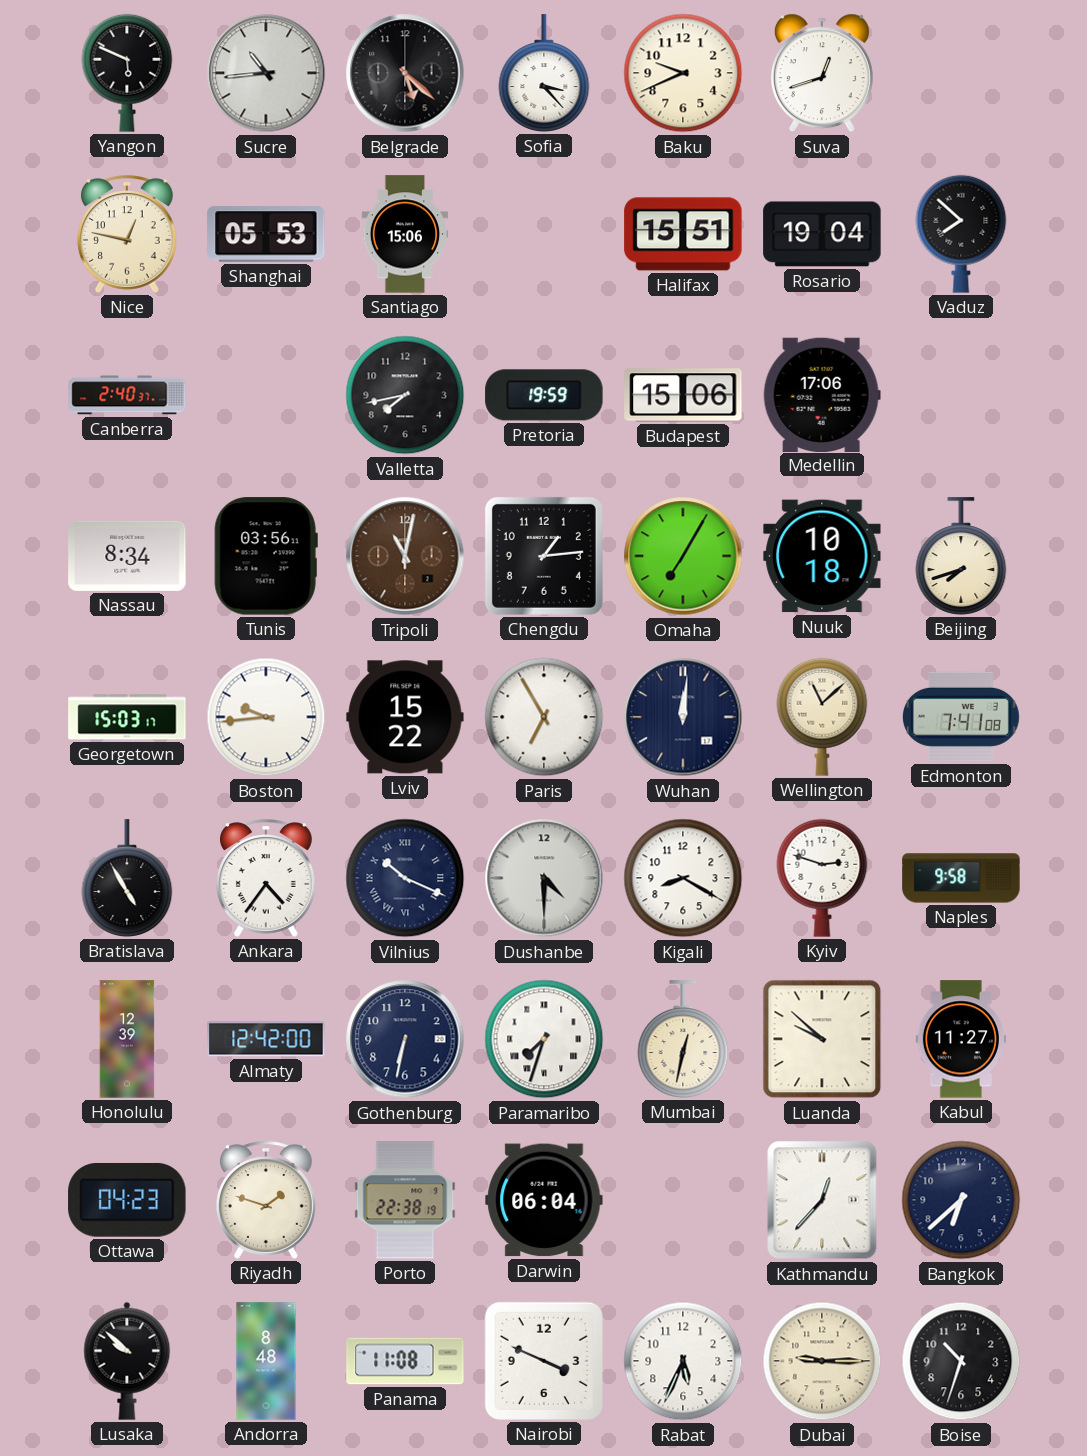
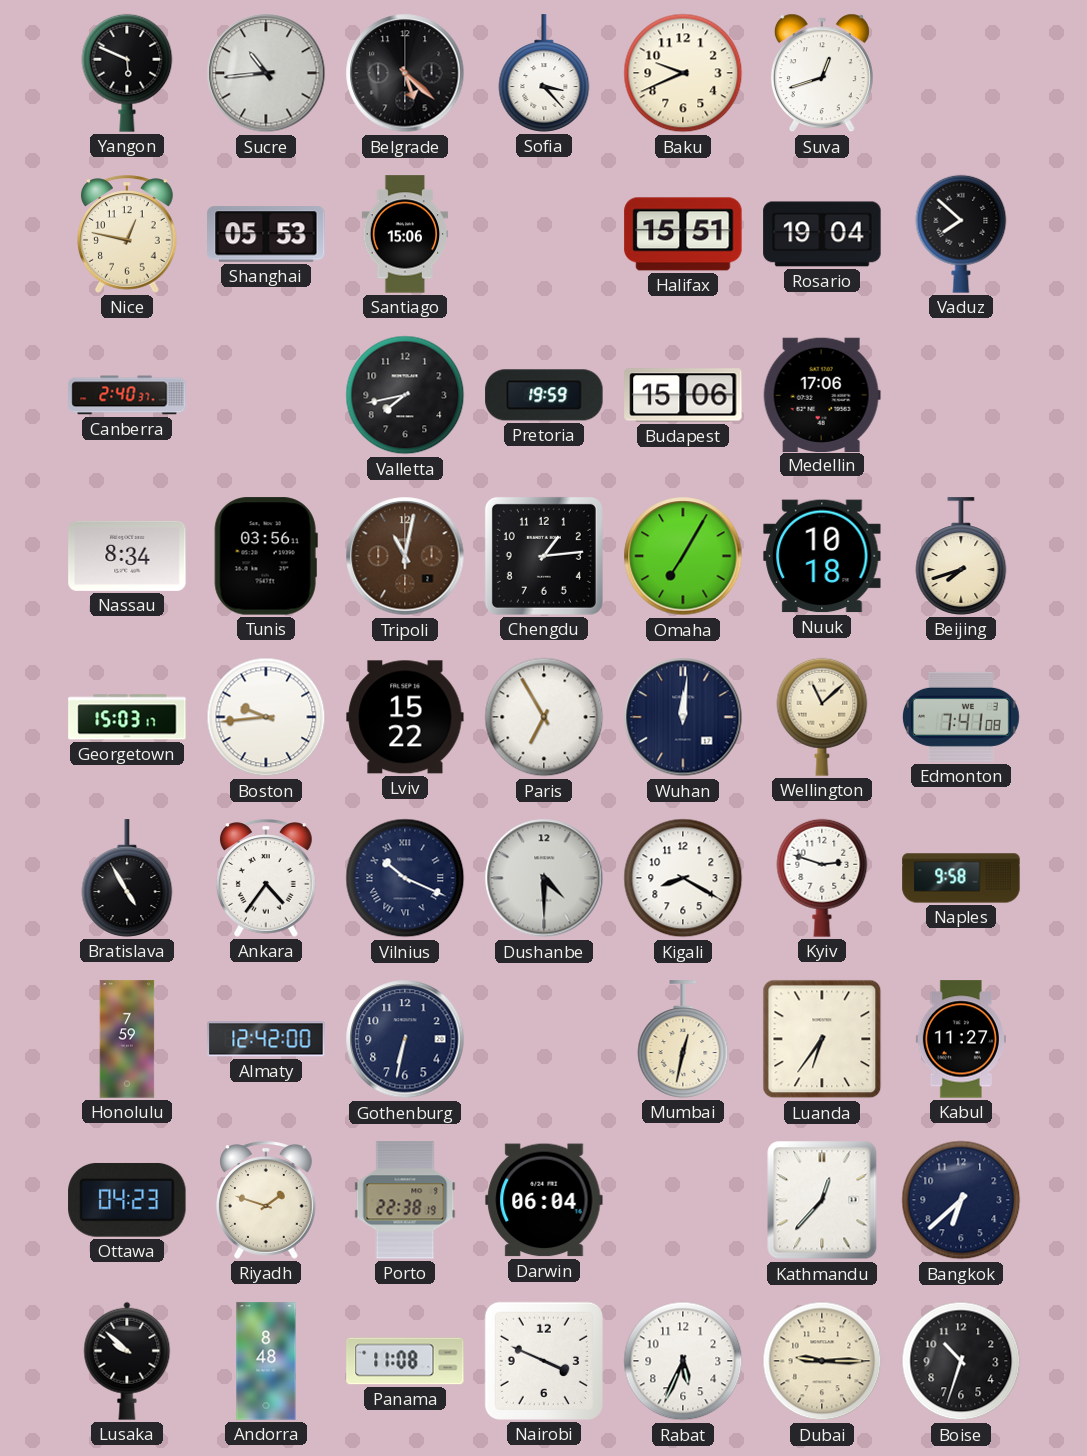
Honolulu: 12:39 -> 7:59
Paramaribo: 7:33 -> none
Luanda: 9:52 -> 6:36
